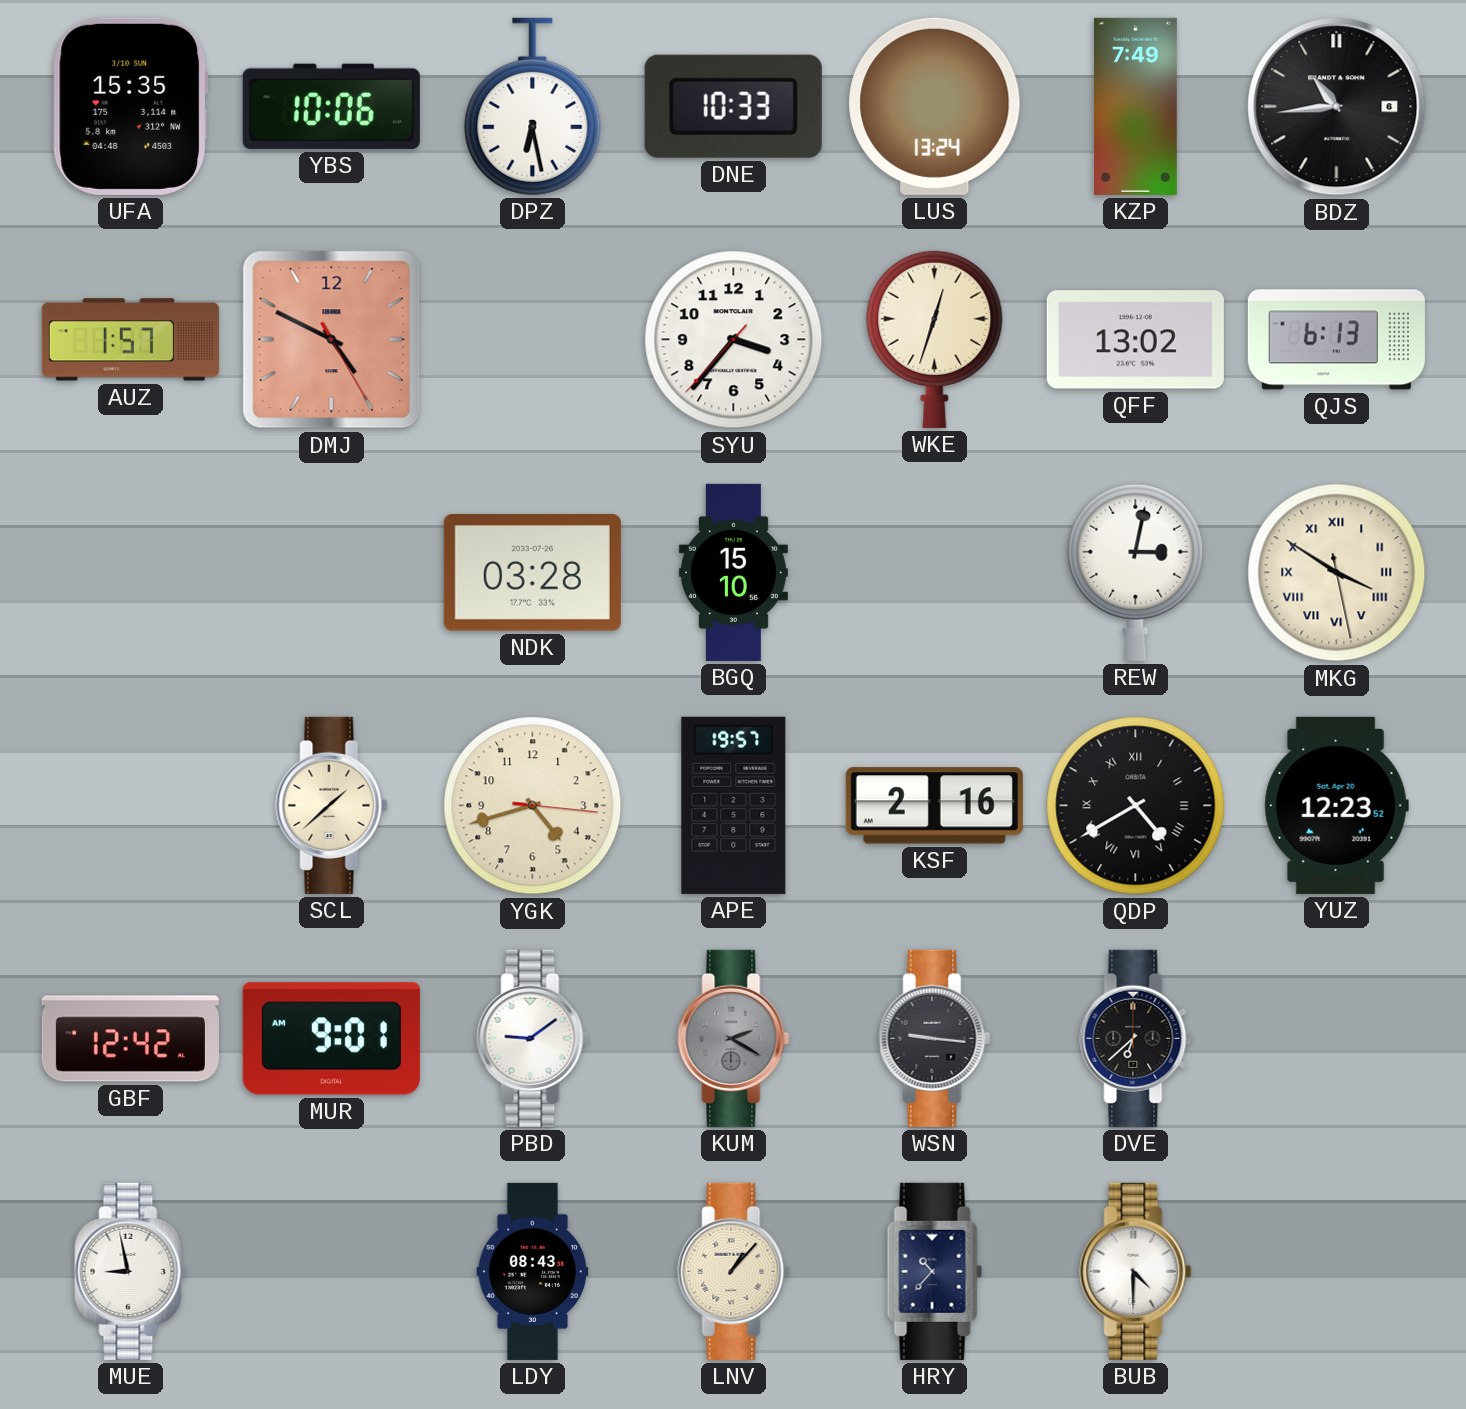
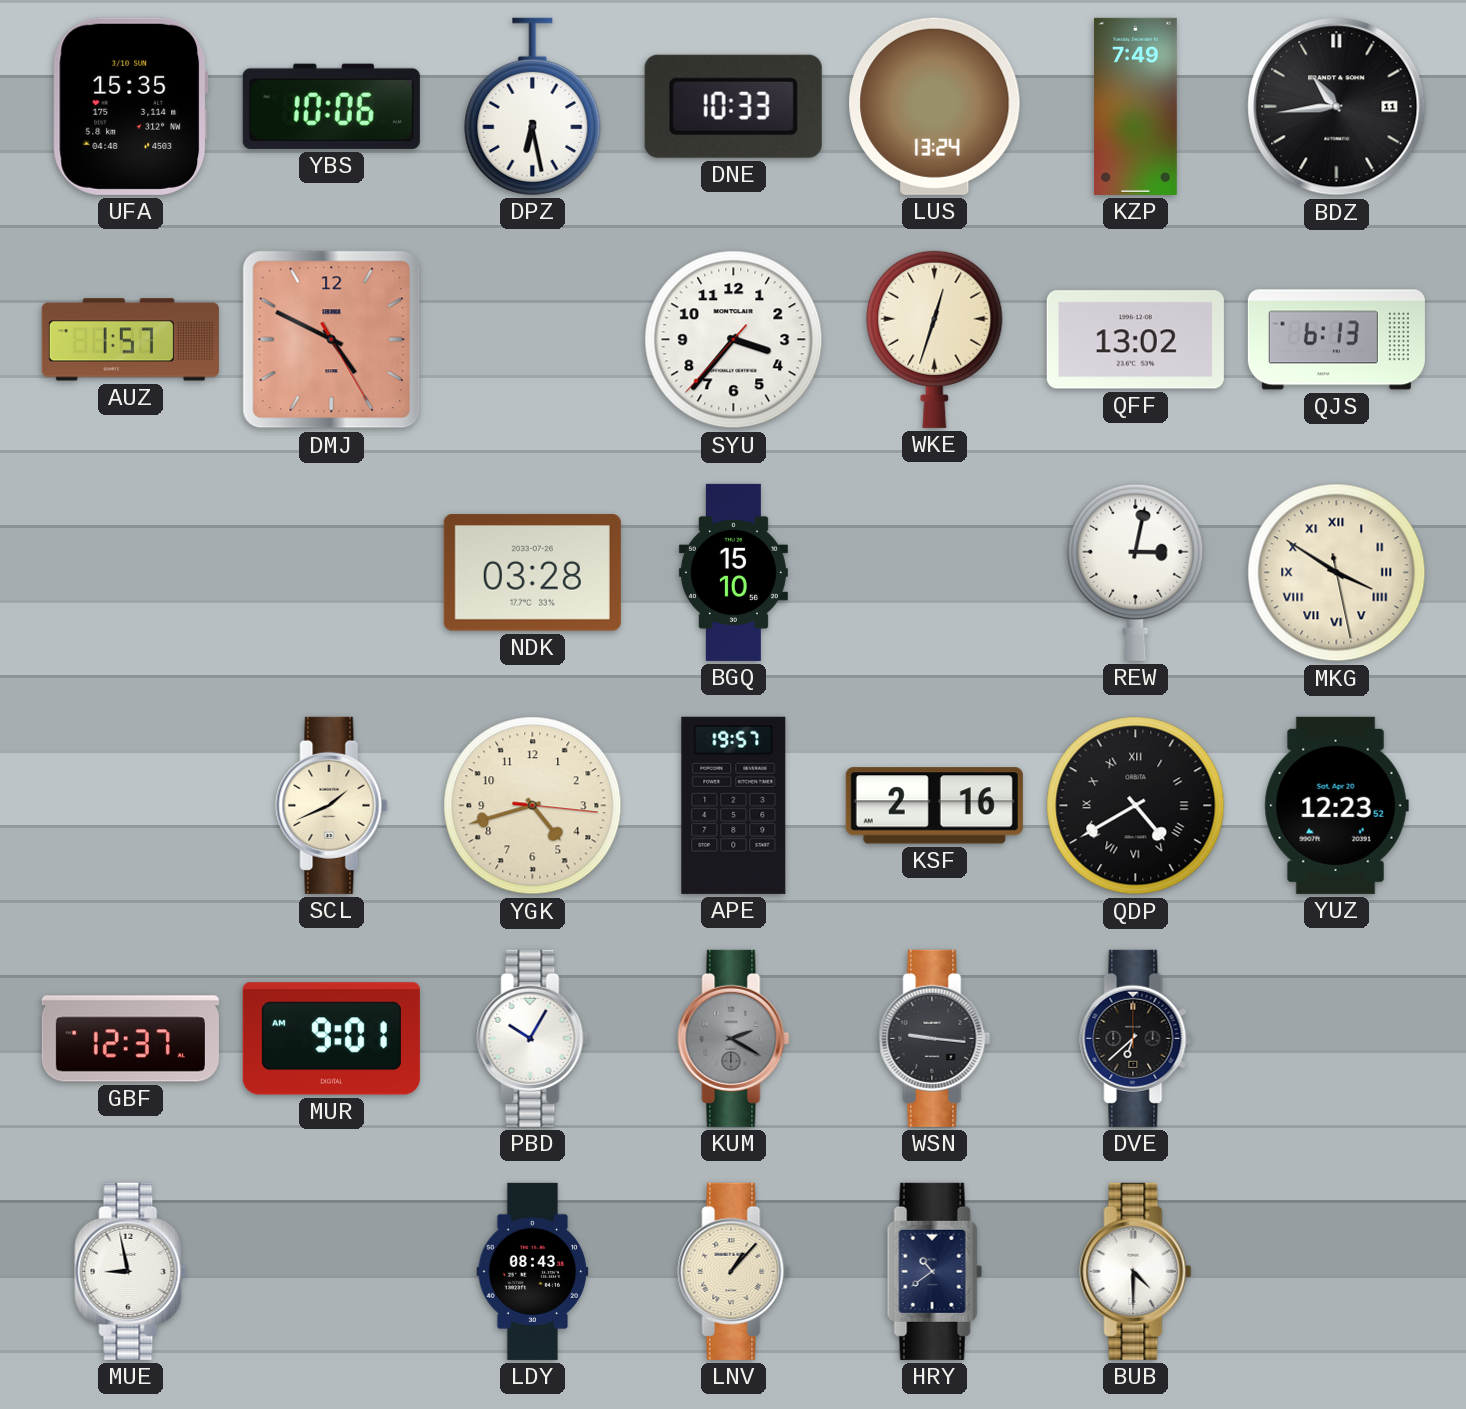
BDZ date: 6 -> 11
SCL: 1:38 -> 1:41
GBF: 12:42 -> 12:37
PBD: 9:09 -> 10:05
HRY: 10:37 -> 10:39
